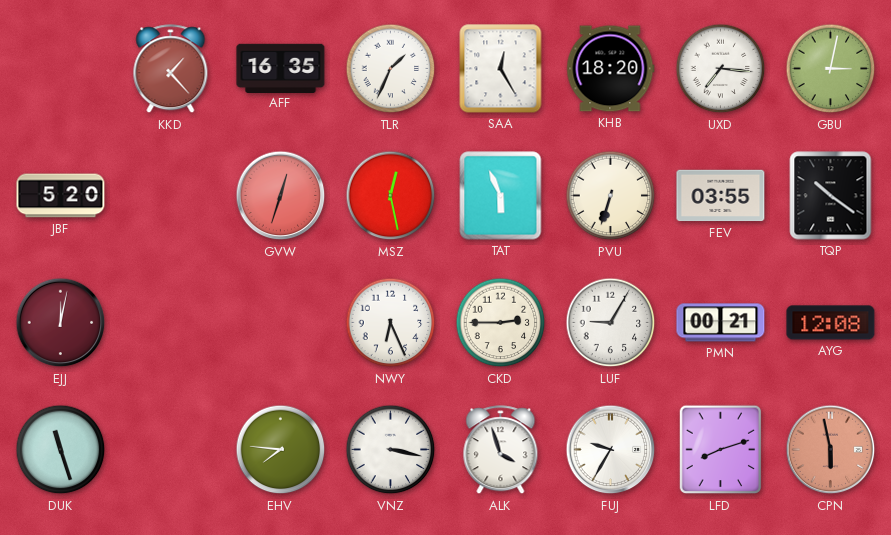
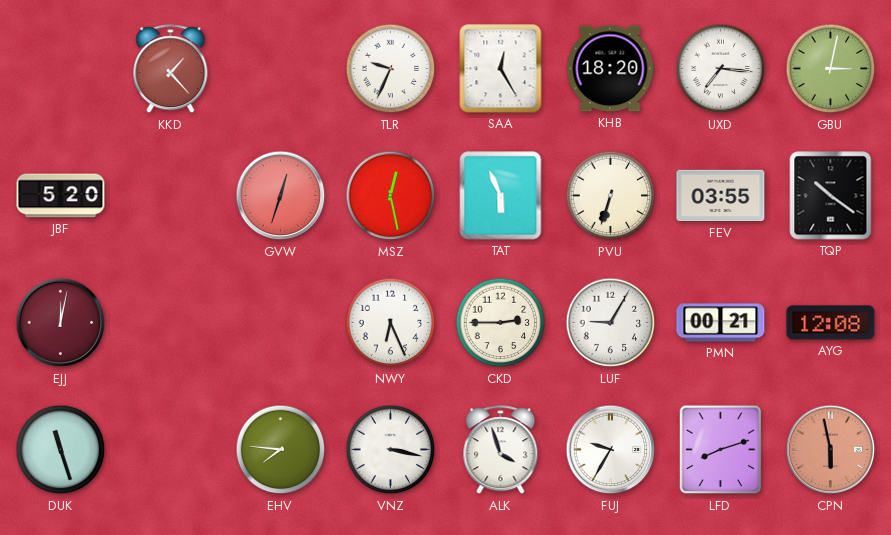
AFF: 16:35 -> none
TLR: 1:34 -> 9:34
